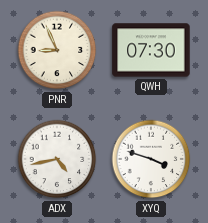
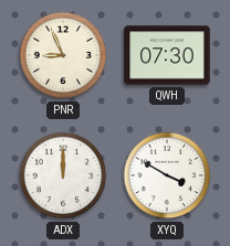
ADX: 4:43 -> 12:00
XYQ: 3:48 -> 3:50
